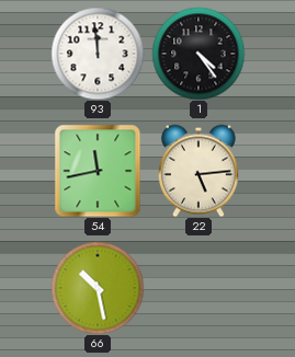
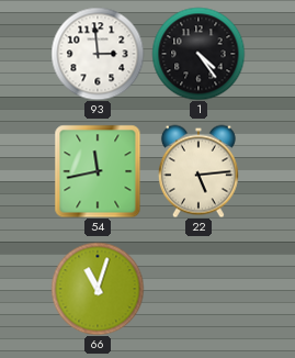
93: 11:59 -> 2:59
66: 10:28 -> 11:03
